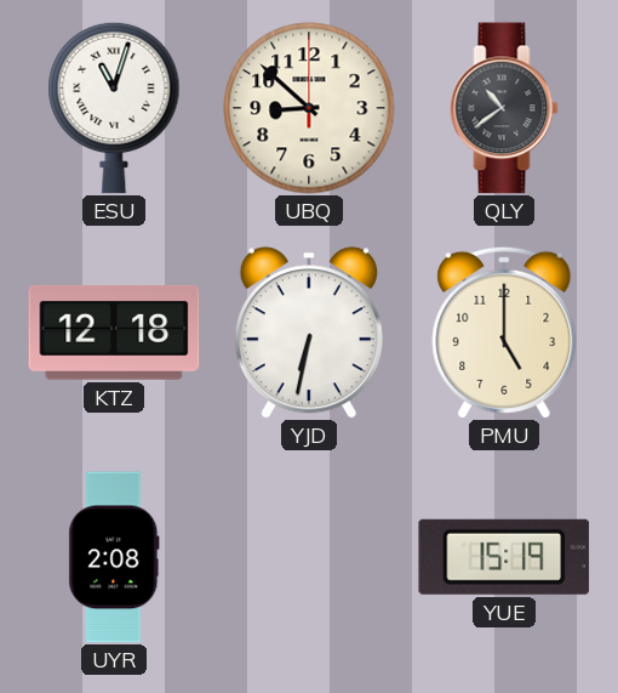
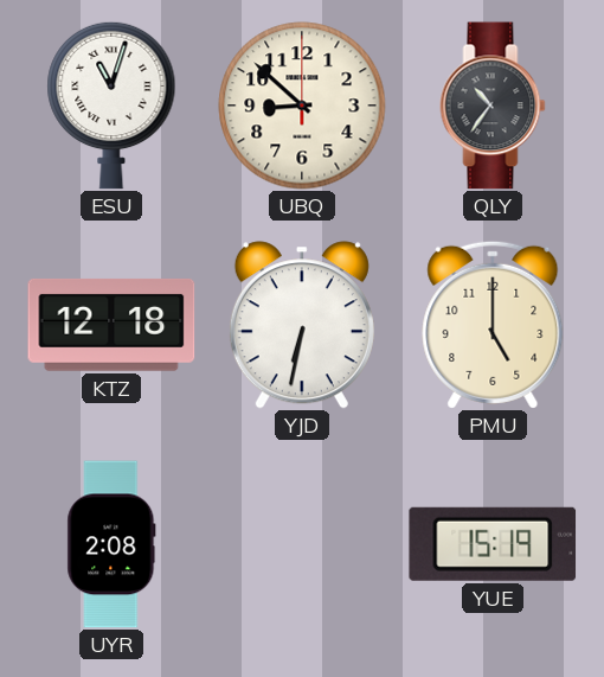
QLY: 10:39 -> 10:36
